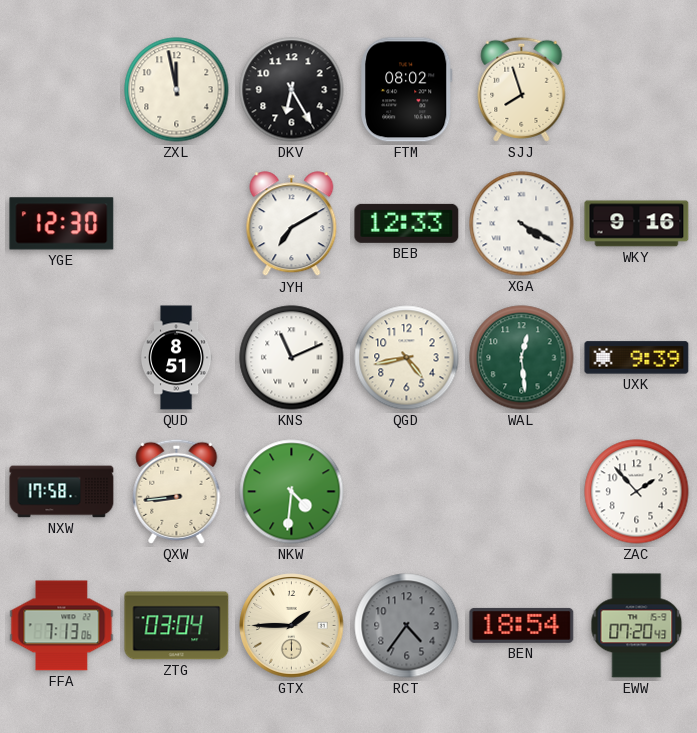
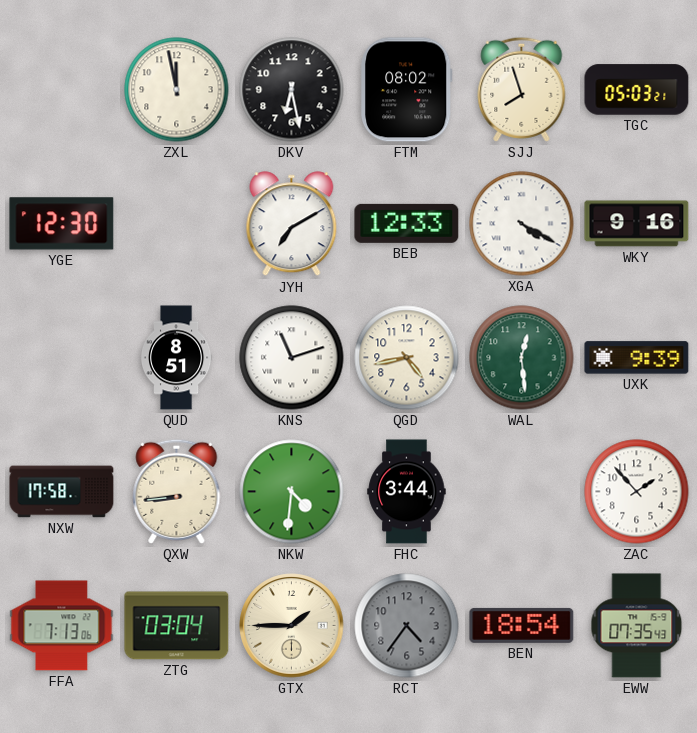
DKV: 6:25 -> 6:28
TGC: none -> 05:03
KNS: 11:11 -> 11:12
FHC: none -> 3:44
EWW: 07:20 -> 07:35
